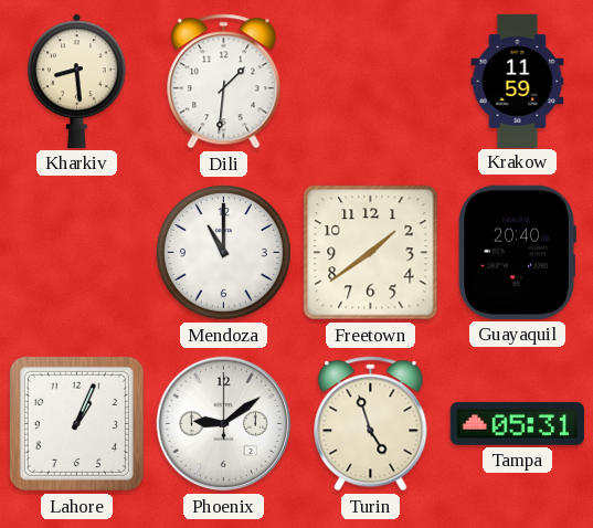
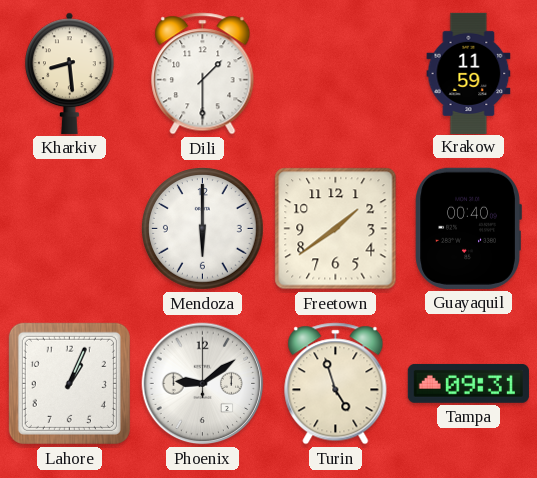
Dili: 1:31 -> 1:30
Mendoza: 11:00 -> 6:00
Guayaquil: 20:40 -> 00:40
Tampa: 05:31 -> 09:31
